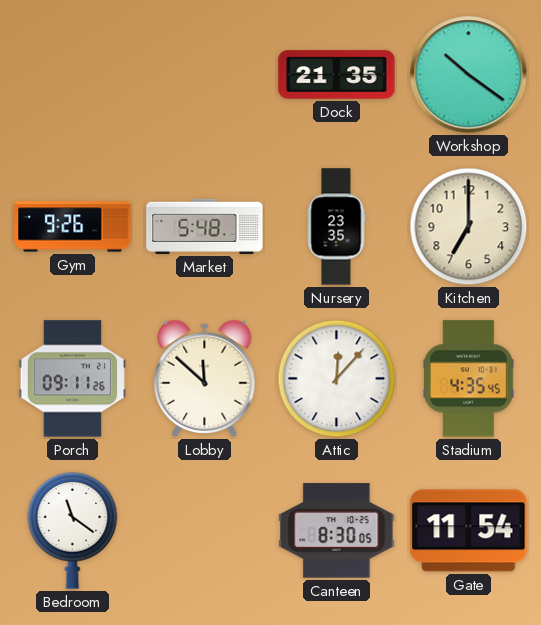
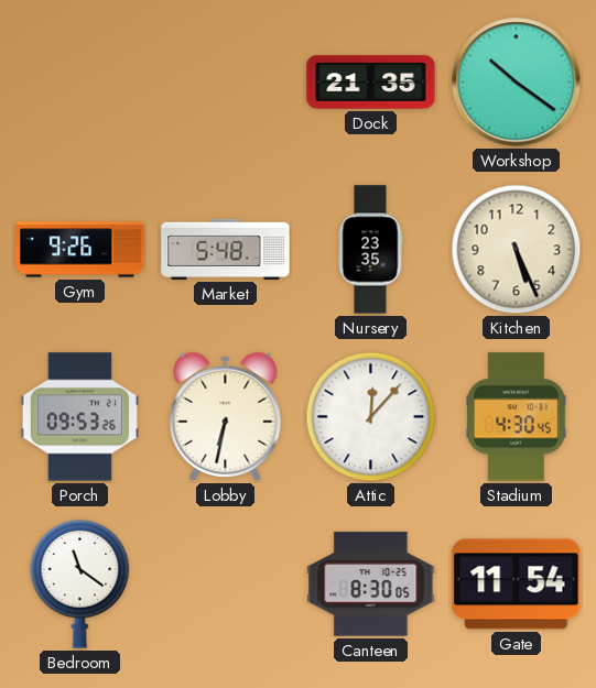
Kitchen: 7:00 -> 5:26
Porch: 09:11 -> 09:53
Lobby: 11:52 -> 6:32
Stadium: 4:35 -> 4:30
